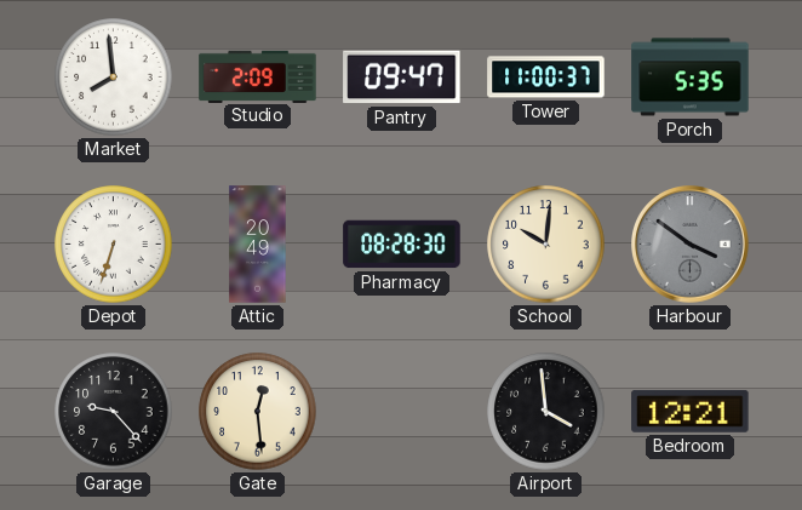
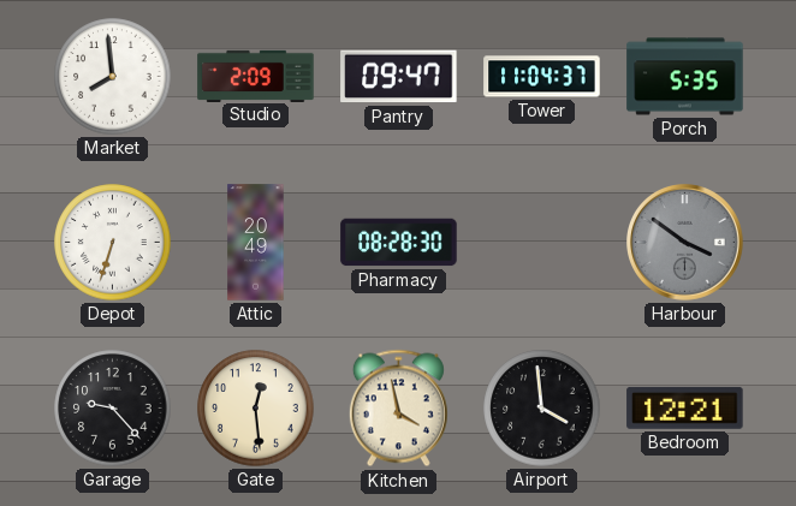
Tower: 11:00 -> 11:04
School: 10:01 -> none
Kitchen: none -> 3:58
